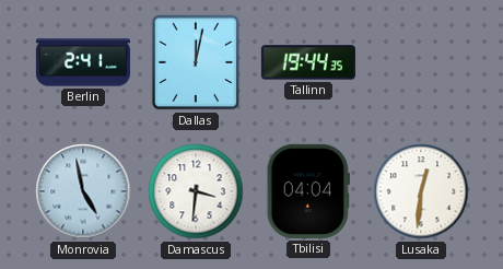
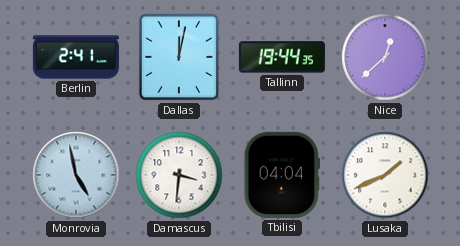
Nice: none -> 12:38
Lusaka: 12:31 -> 1:41
